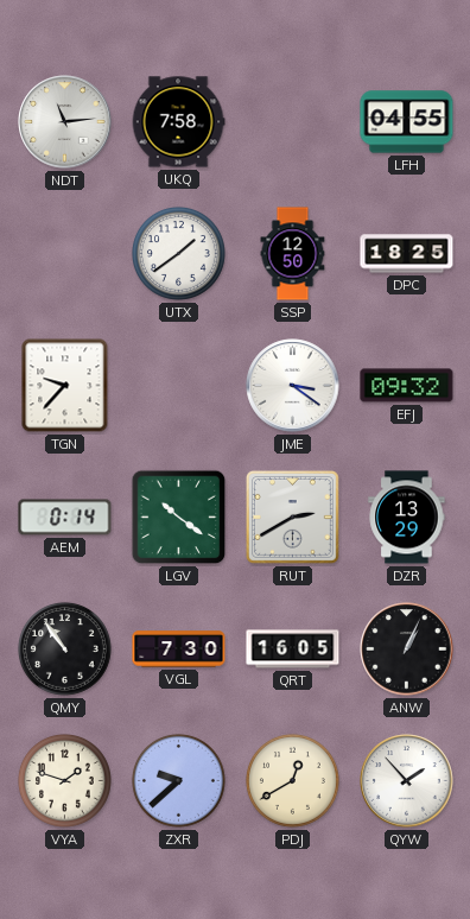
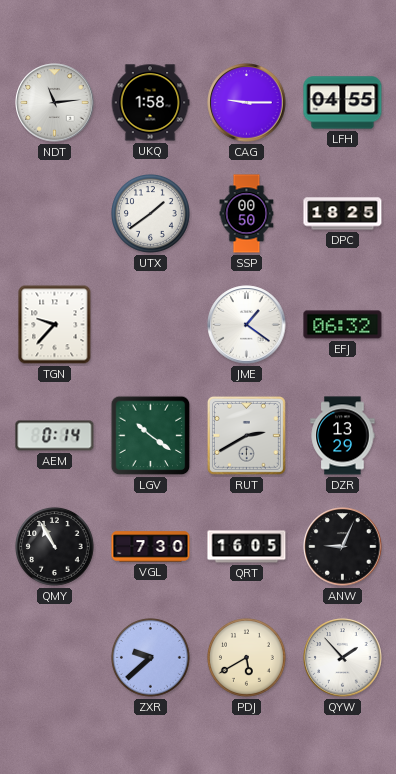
UKQ: 7:58 -> 1:58
CAG: none -> 9:15
SSP: 12:50 -> 00:50
JME: 3:21 -> 1:21
EFJ: 09:32 -> 06:32
QMY: 10:54 -> 10:55
ANW: 1:04 -> 9:04
VYA: 1:48 -> none
PDJ: 12:40 -> 5:40
